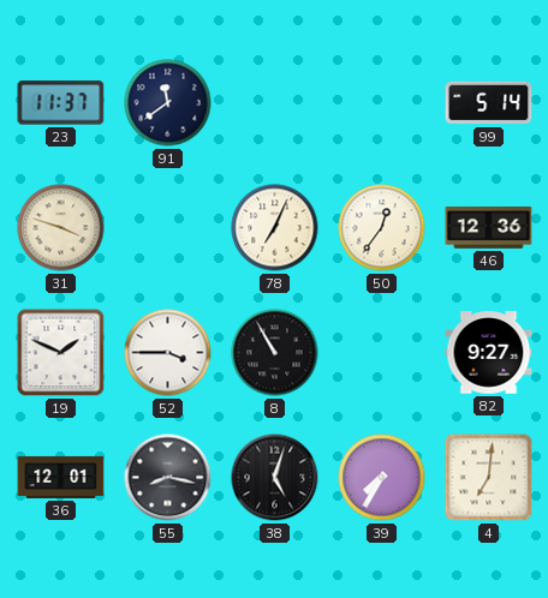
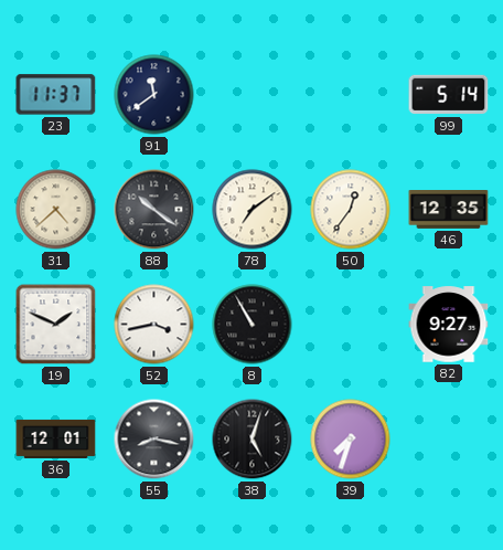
31: 3:48 -> 4:38
88: none -> 10:21
78: 7:04 -> 7:09
46: 12:36 -> 12:35
52: 3:45 -> 3:43
39: 7:35 -> 7:33
4: 7:01 -> none
